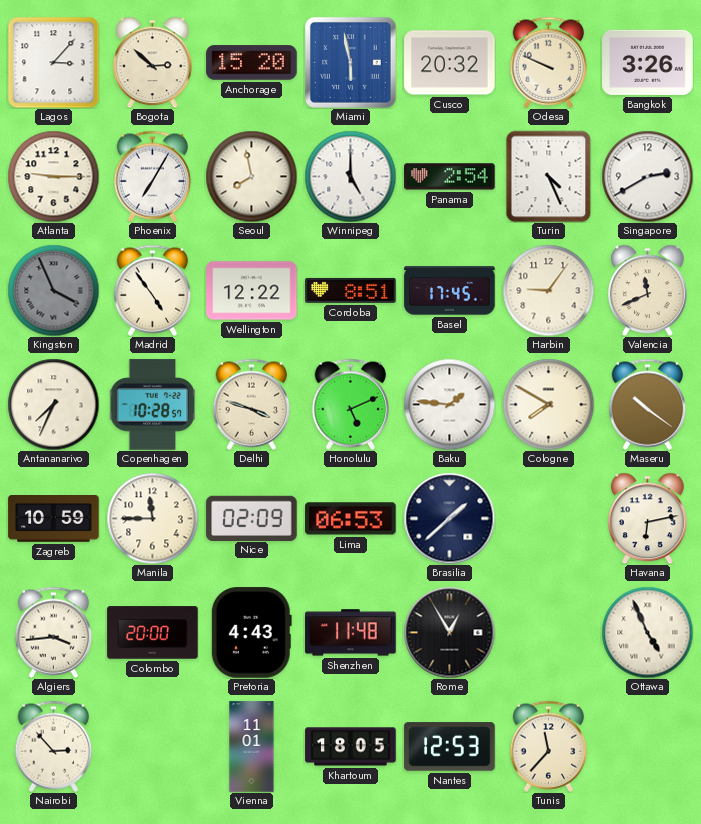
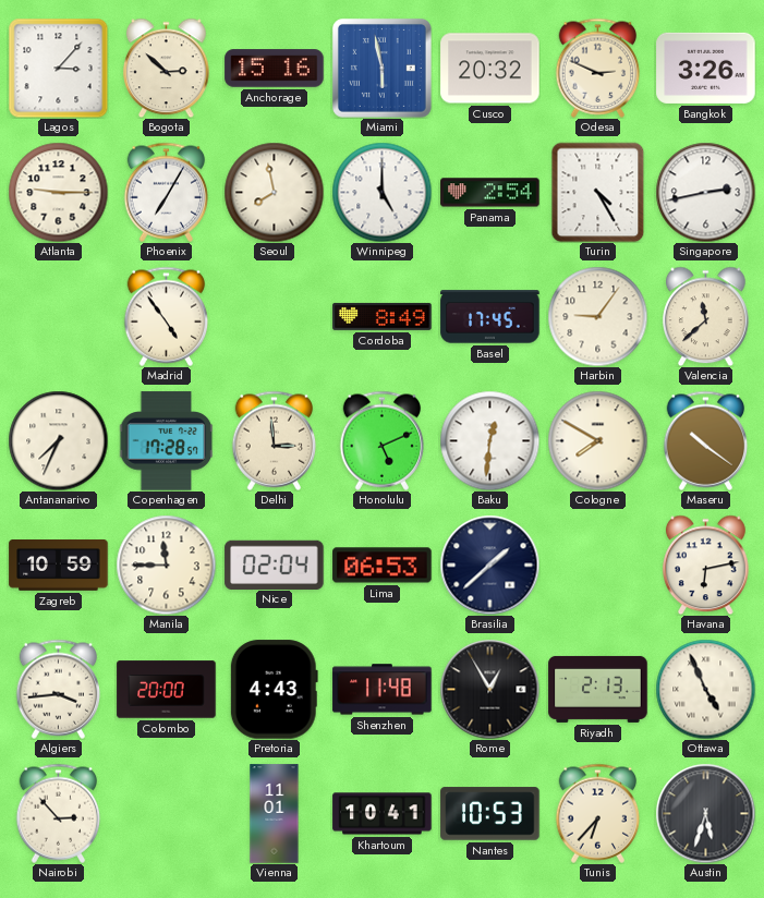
Anchorage: 15:20 -> 15:16
Odesa: 9:49 -> 2:49
Turin: 4:26 -> 4:25
Singapore: 2:40 -> 2:43
Kingston: 3:56 -> none
Wellington: 12:22 -> none
Cordoba: 8:51 -> 8:49
Valencia: 11:41 -> 11:38
Copenhagen: 10:28 -> 17:28
Delhi: 3:48 -> 2:59
Baku: 1:46 -> 12:31
Nice: 02:09 -> 02:04
Riyadh: none -> 2:13
Khartoum: 18:05 -> 10:41
Nantes: 12:53 -> 10:53
Tunis: 11:37 -> 6:37
Austin: none -> 5:33
